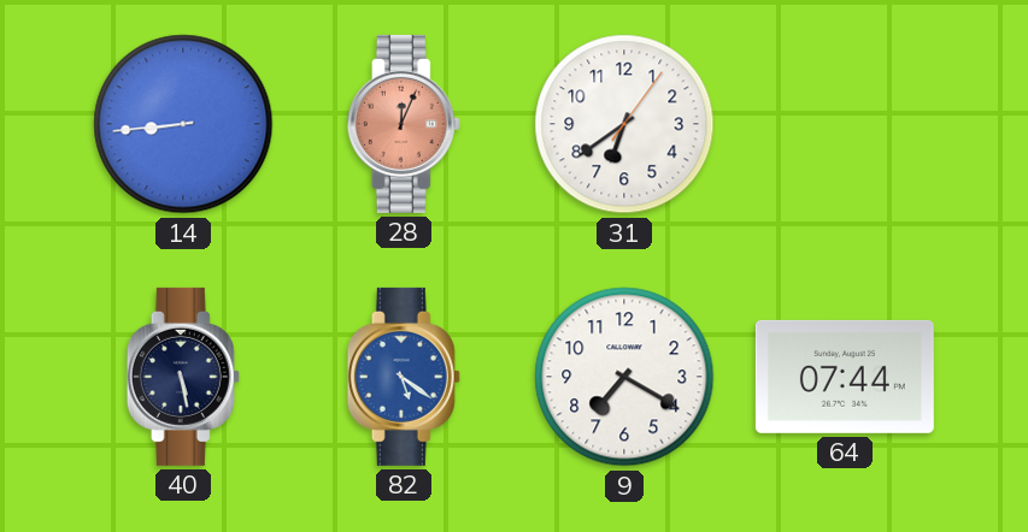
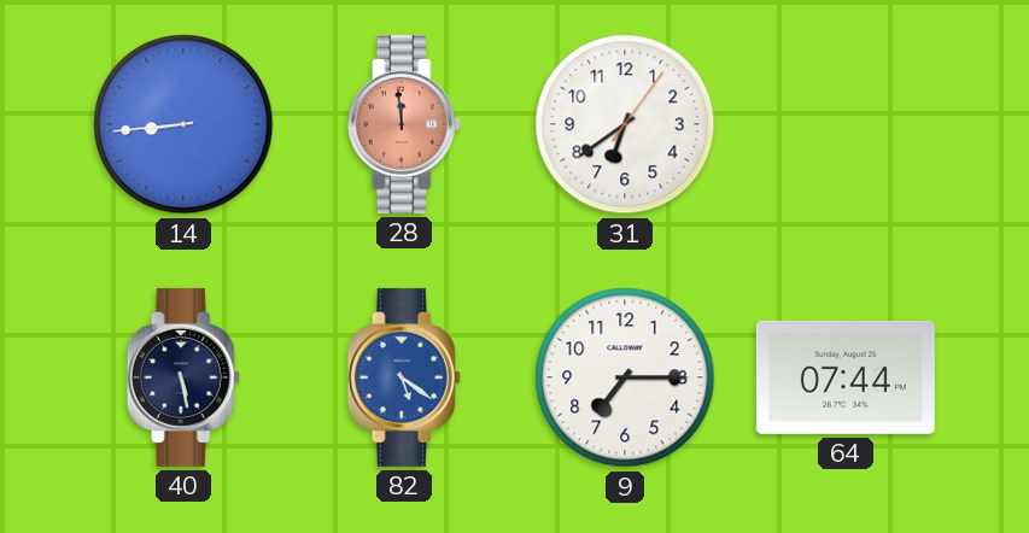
28: 12:04 -> 11:59
9: 7:20 -> 7:15
